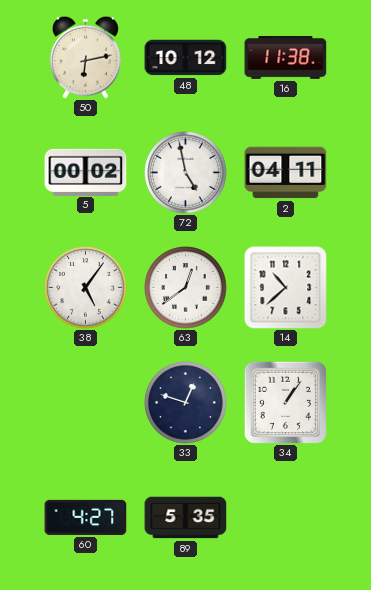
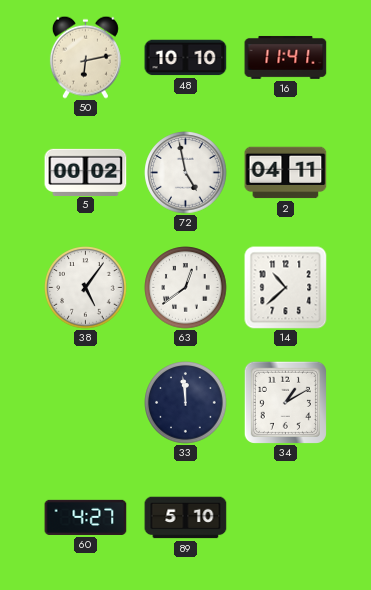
48: 10:12 -> 10:10
16: 11:38 -> 11:41
33: 12:48 -> 11:59
34: 1:06 -> 1:10
89: 5:35 -> 5:10
